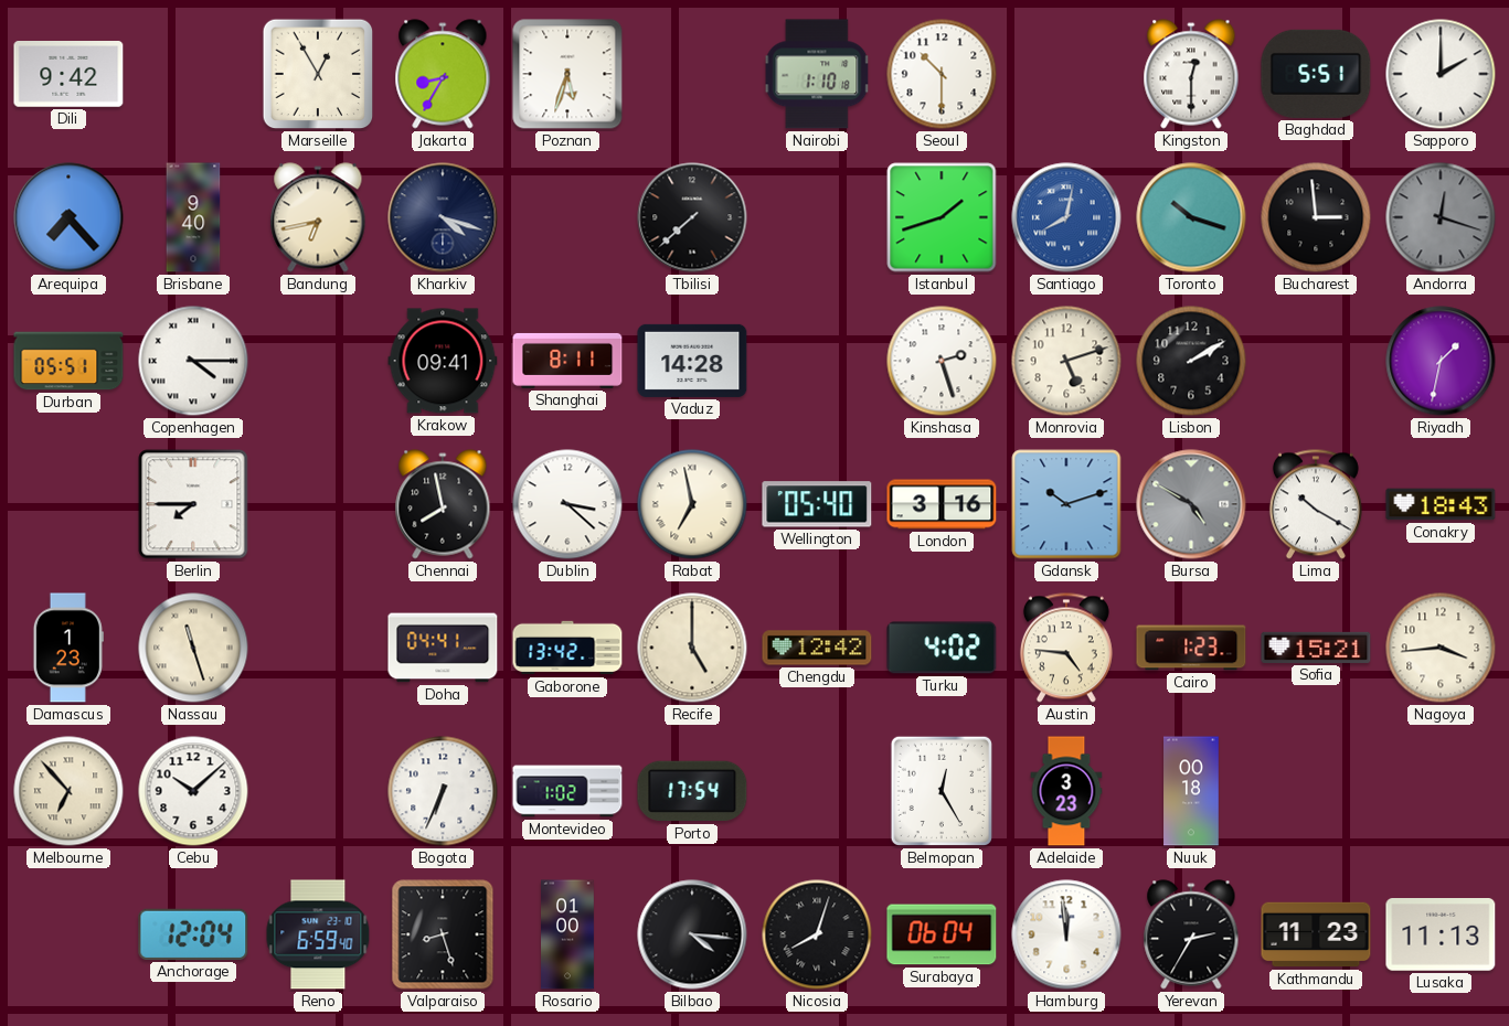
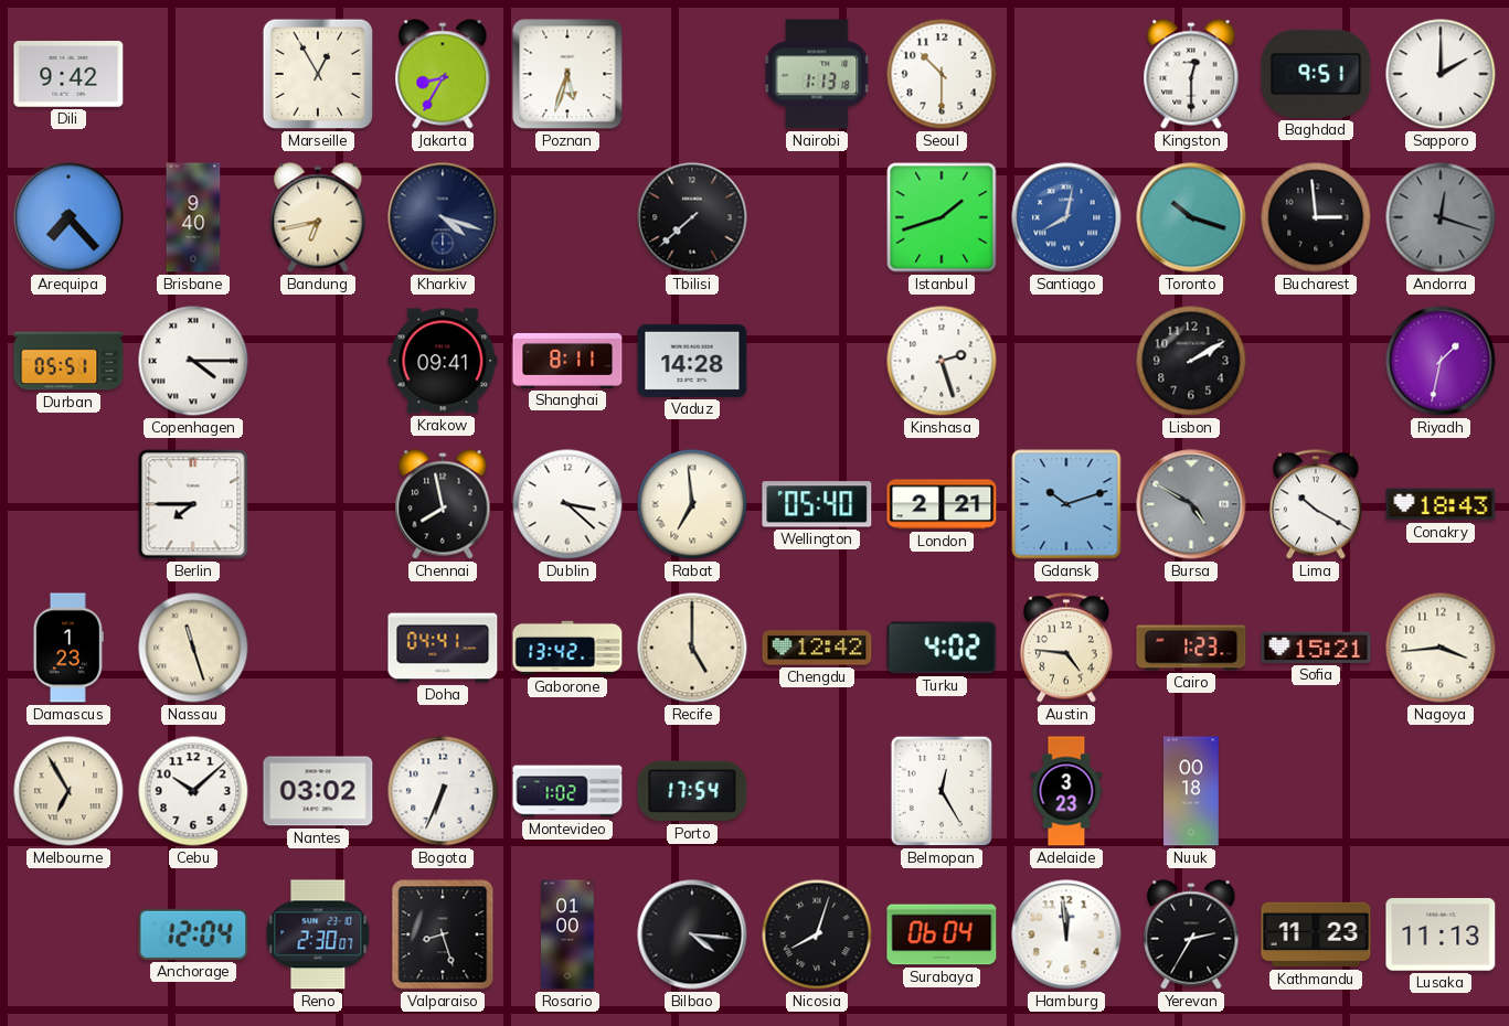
Nairobi: 1:10 -> 1:13
Baghdad: 5:51 -> 9:51
Monrovia: 5:12 -> none
Rabat: 6:58 -> 6:59
London: 3:16 -> 2:21
Melbourne: 6:53 -> 6:55
Nantes: none -> 03:02
Reno: 6:59 -> 2:30
